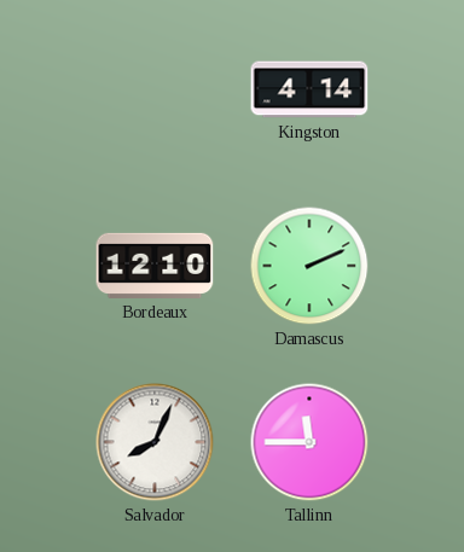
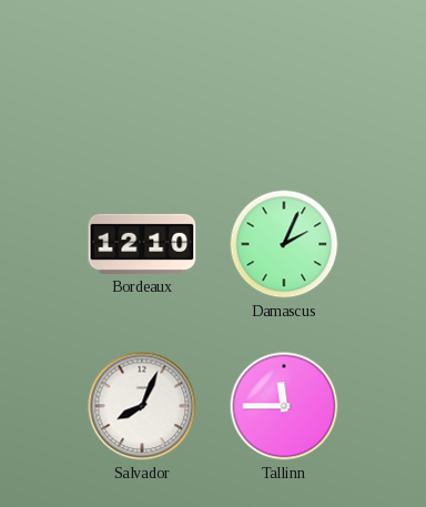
Kingston: 4:14 -> none
Damascus: 2:11 -> 2:04
